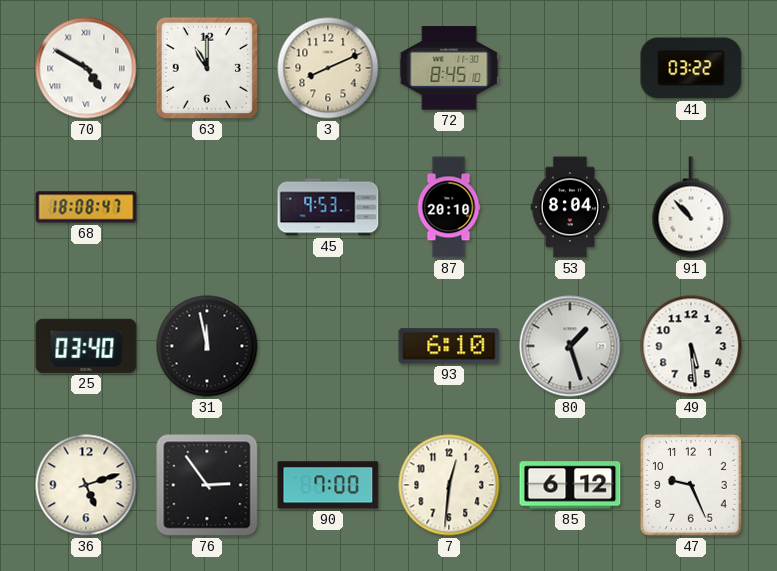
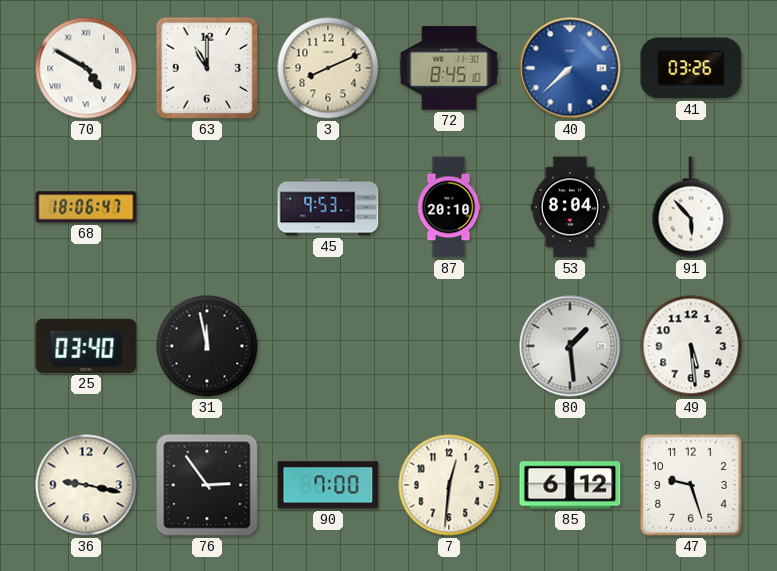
40: none -> 7:38
41: 03:22 -> 03:26
68: 18:08 -> 18:06
91: 10:53 -> 5:53
93: 6:10 -> none
80: 1:27 -> 1:29
36: 5:12 -> 9:17
47: 9:26 -> 9:27
